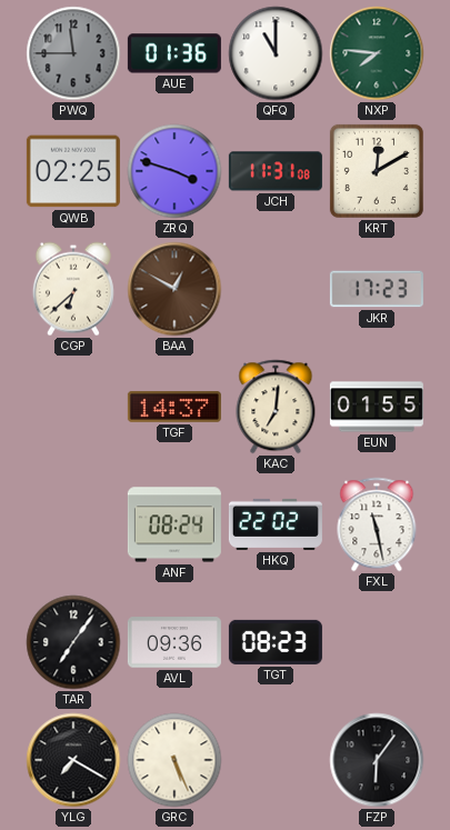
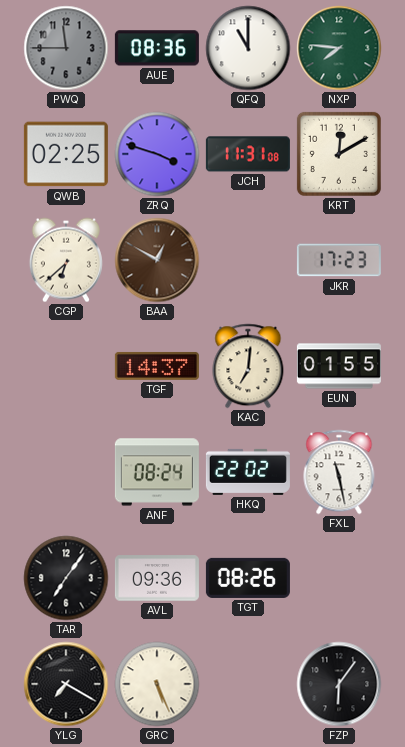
AUE: 01:36 -> 08:36
TGT: 08:23 -> 08:26
